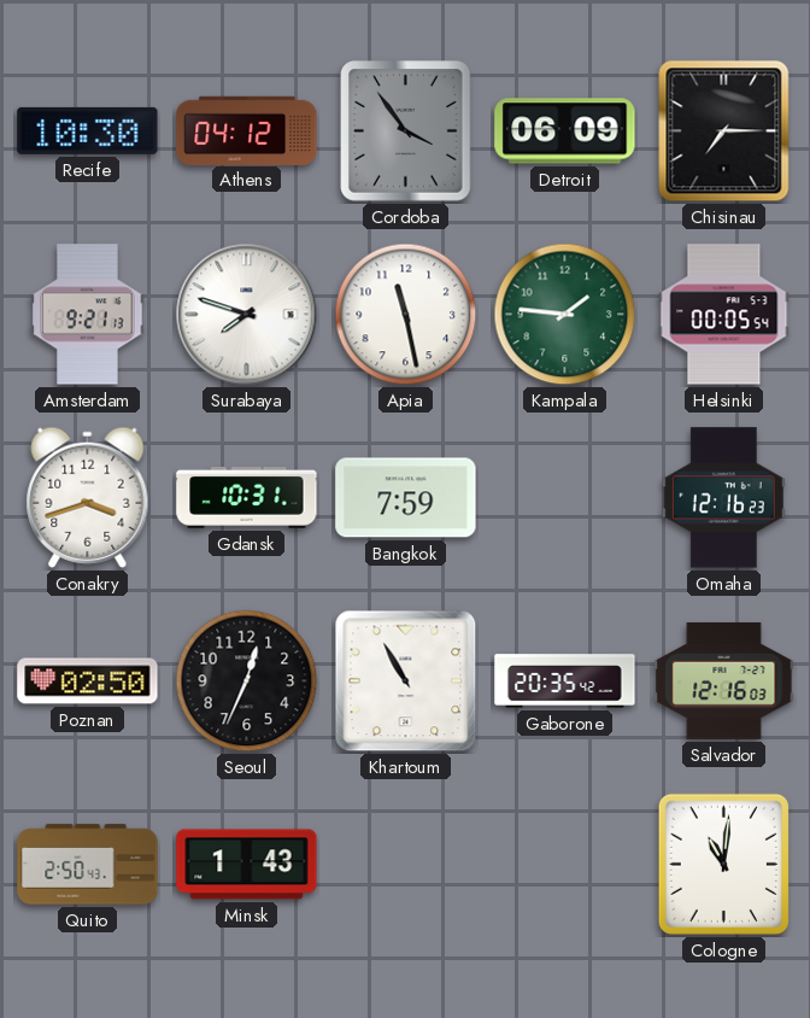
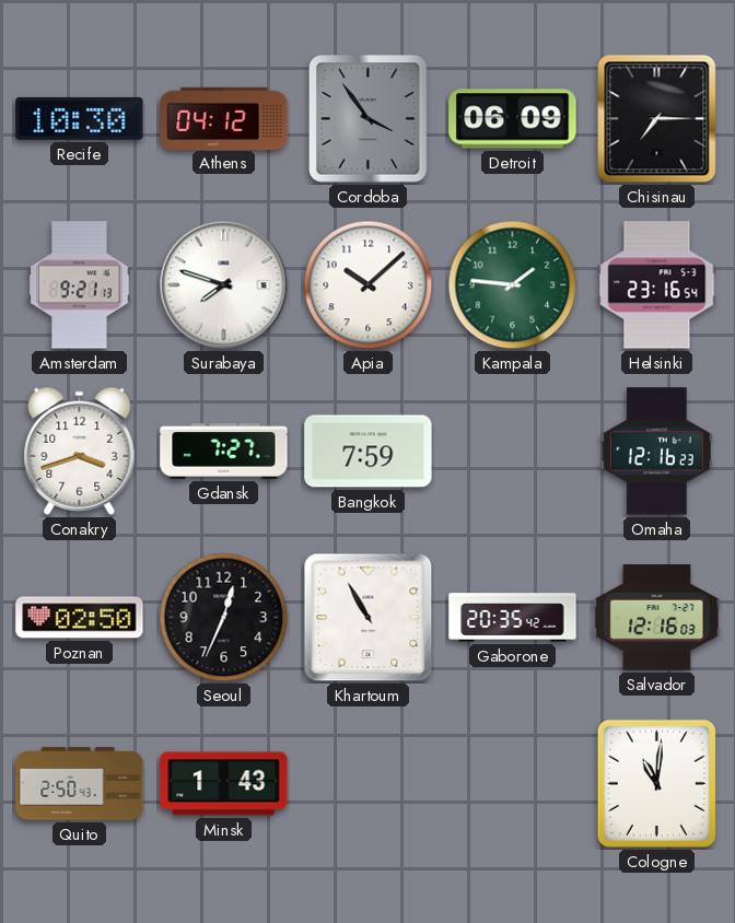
Apia: 11:28 -> 10:08
Helsinki: 00:05 -> 23:16
Gdansk: 10:31 -> 7:27
